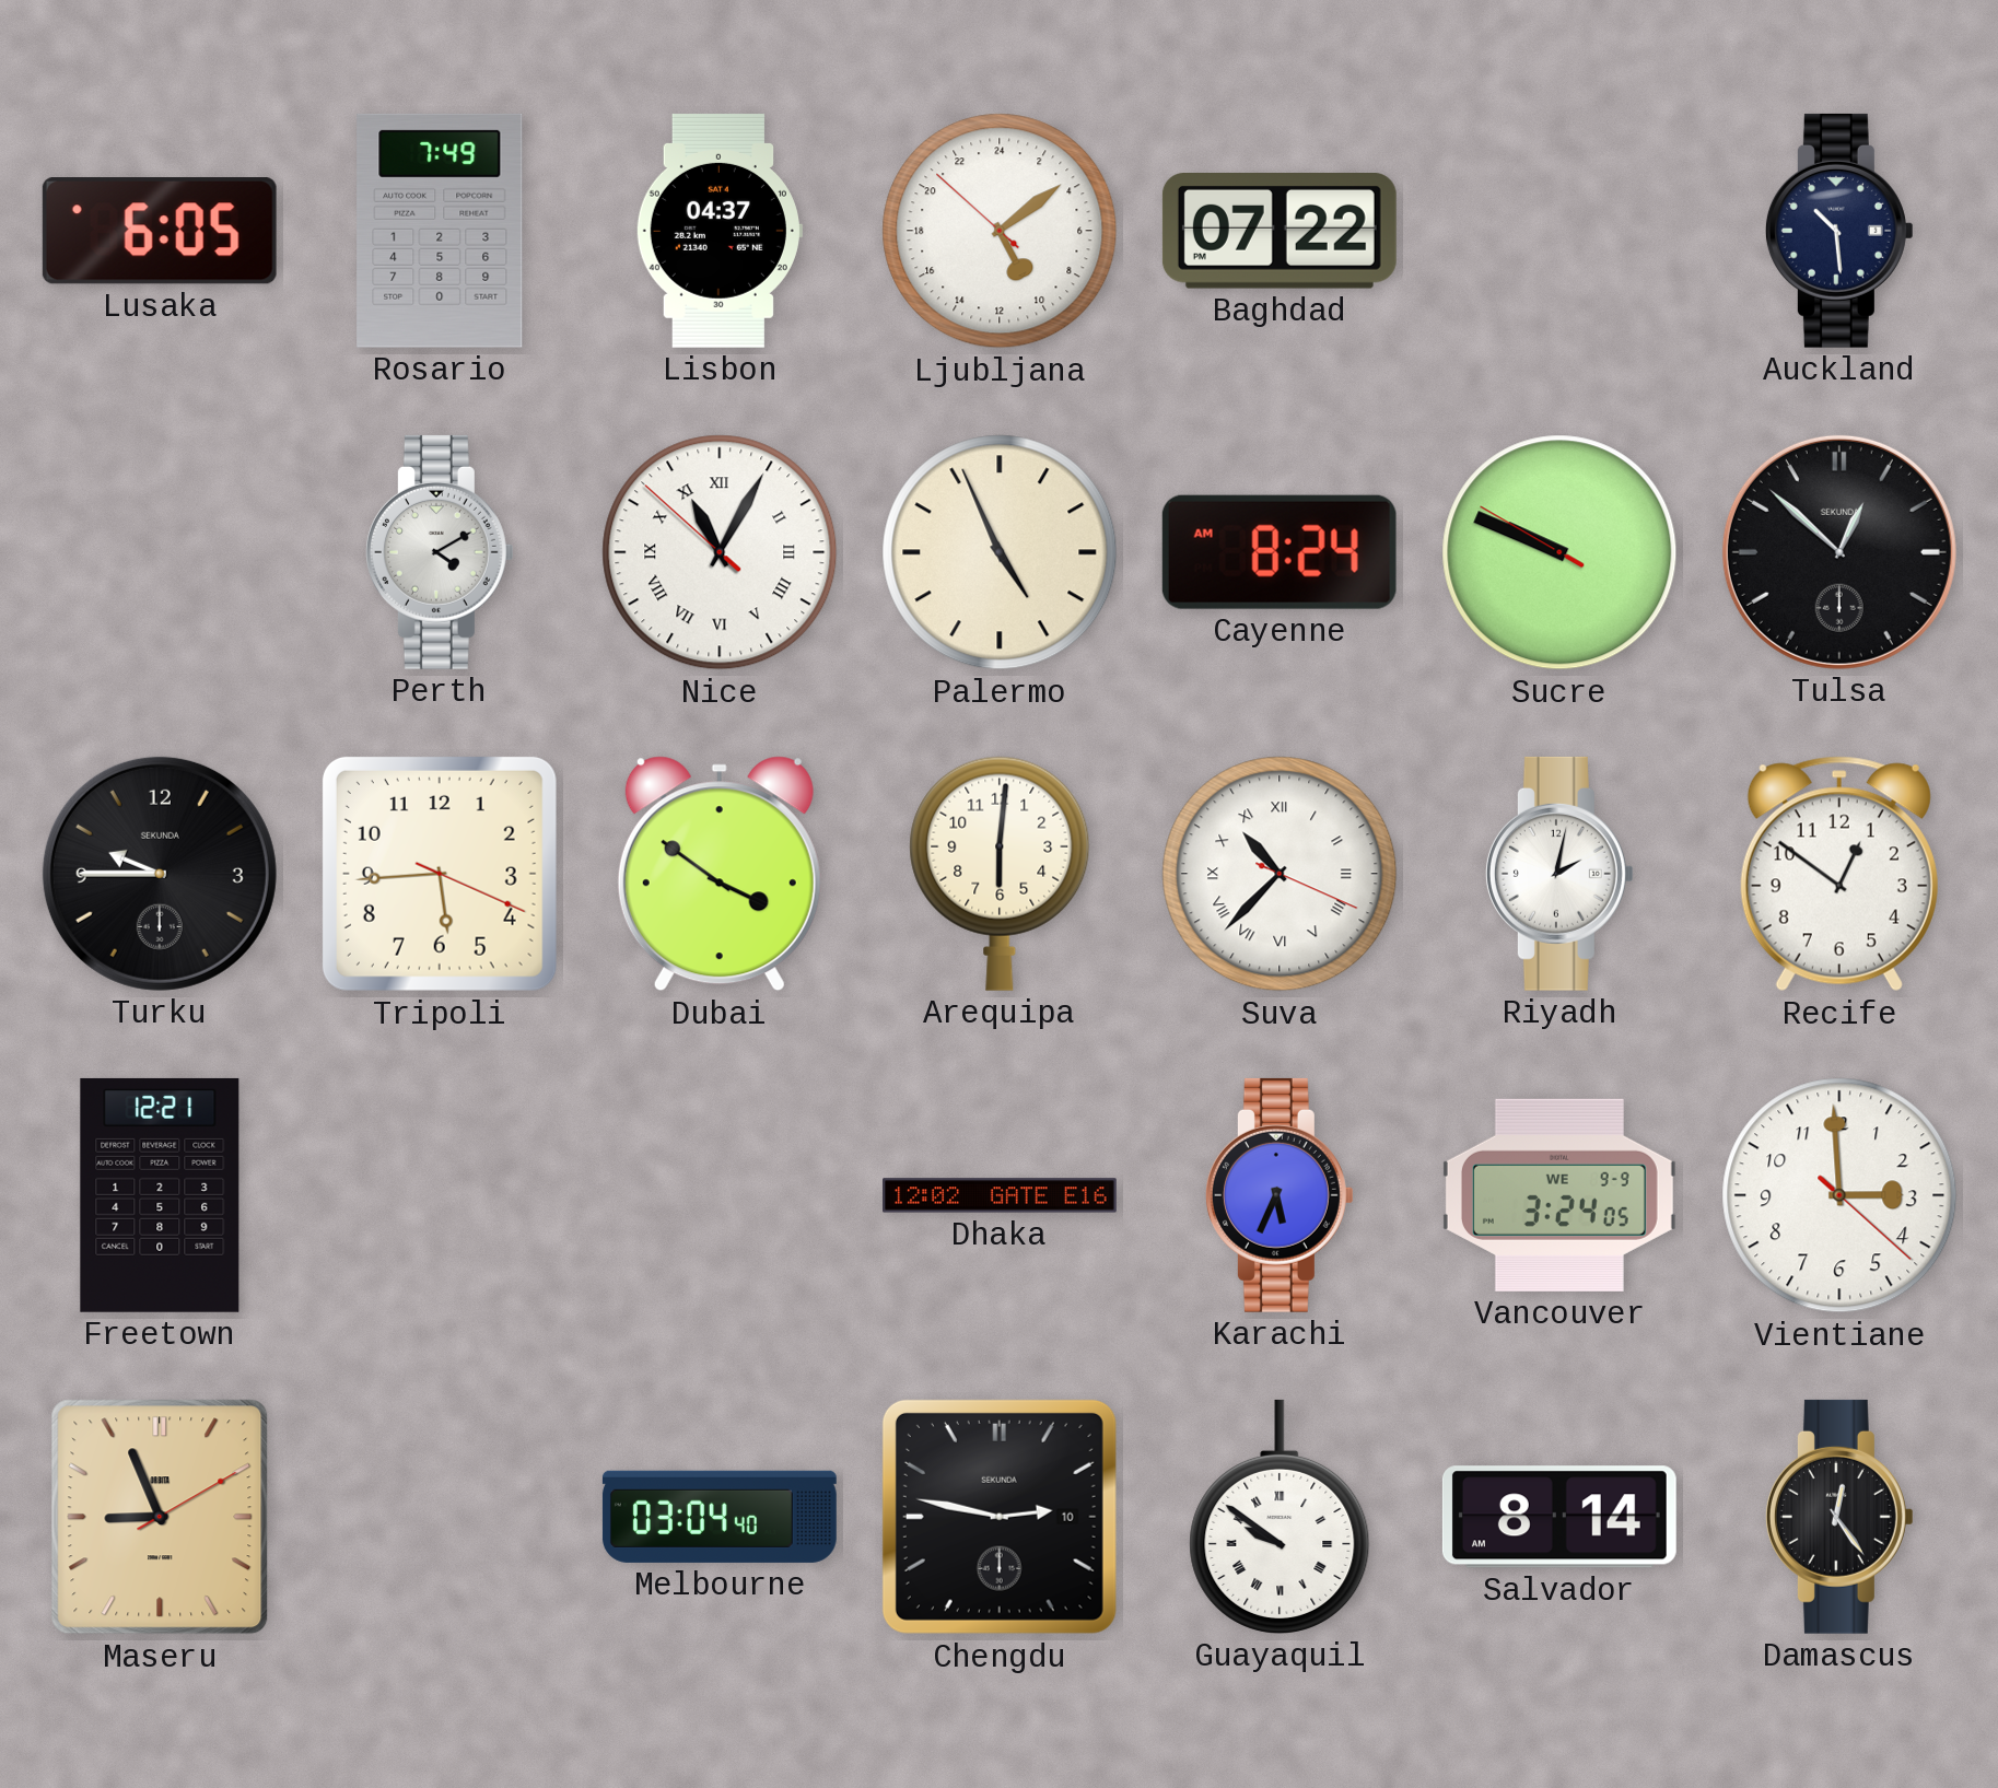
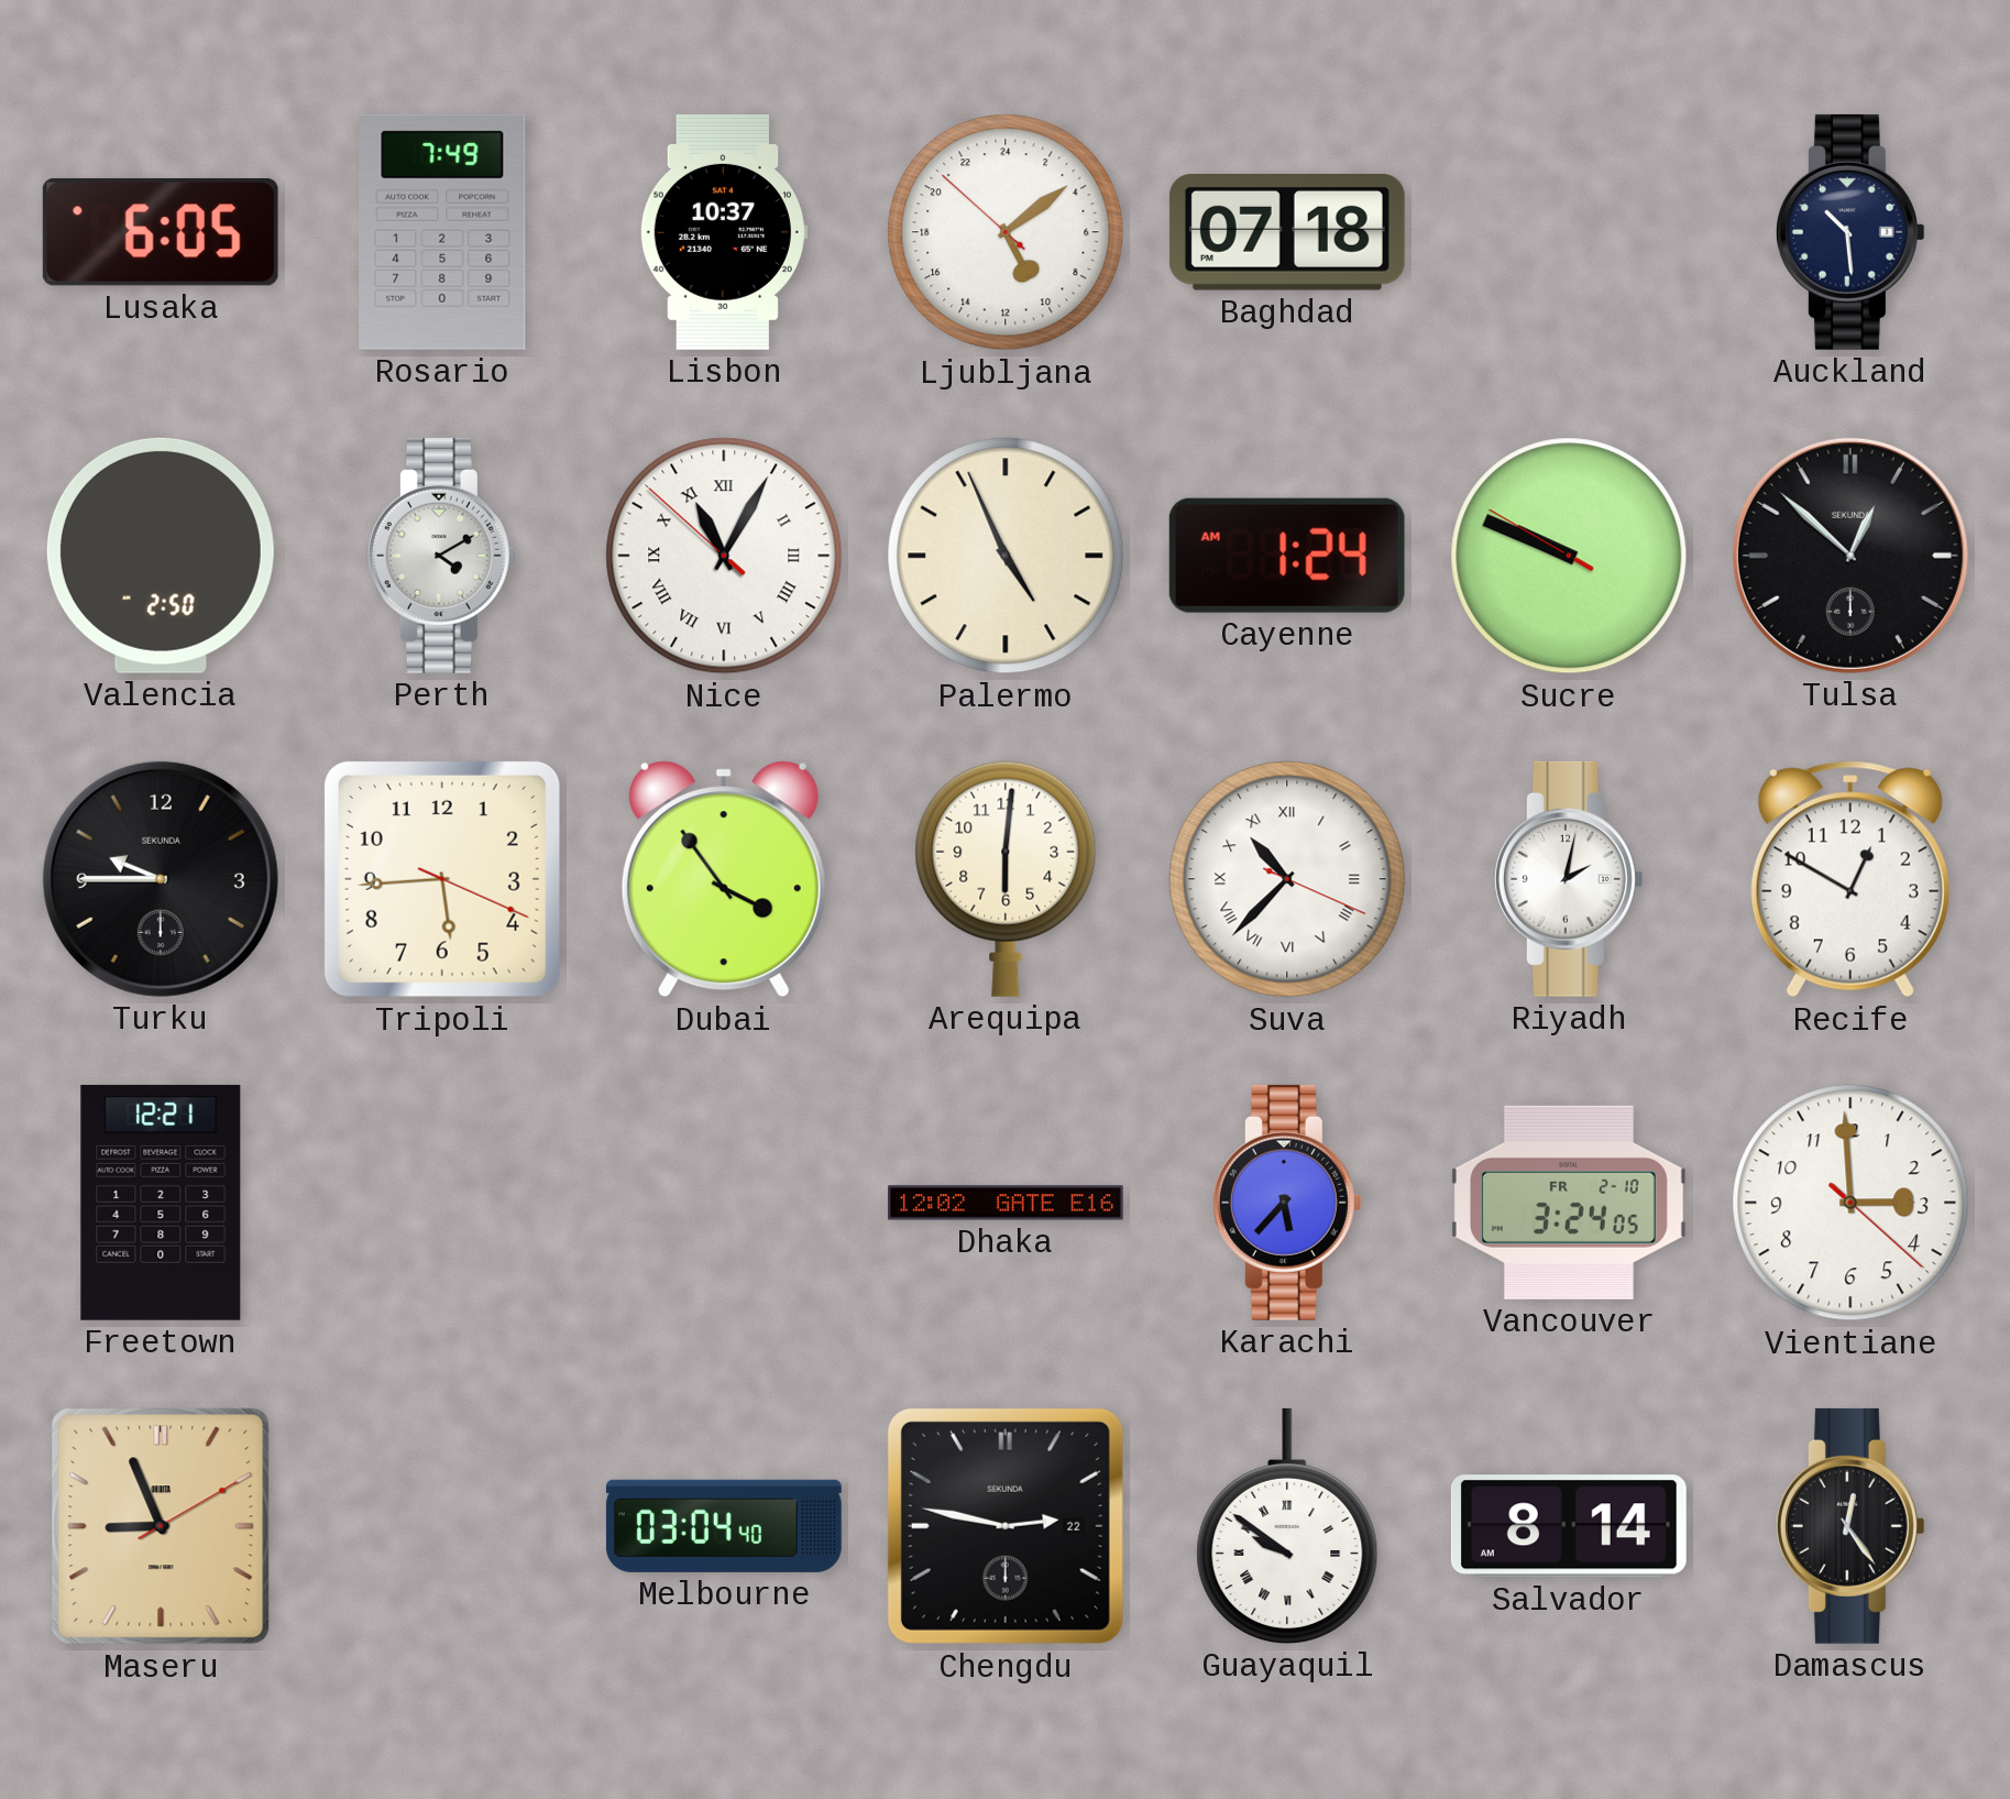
Lisbon: 04:37 -> 10:37
Baghdad: 07:22 -> 07:18
Valencia: none -> 2:50
Cayenne: 8:24 -> 1:24
Dubai: 3:51 -> 3:54
Recife: 12:51 -> 12:50
Karachi: 5:34 -> 5:37
Vancouver date: WE 9-9 -> FR 2-10
Chengdu date: 10 -> 22
